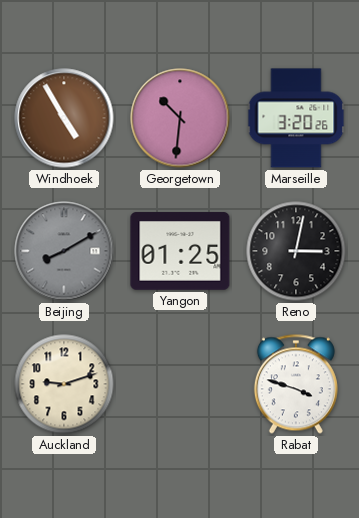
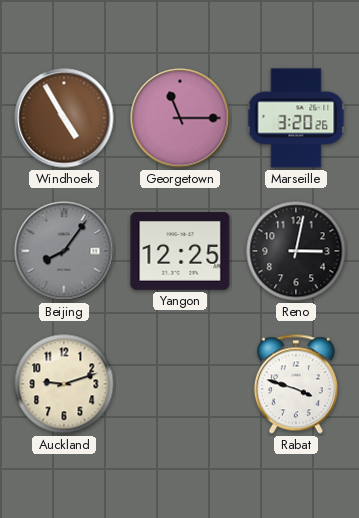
Georgetown: 10:31 -> 11:15
Beijing: 8:10 -> 8:06
Yangon: 01:25 -> 12:25
